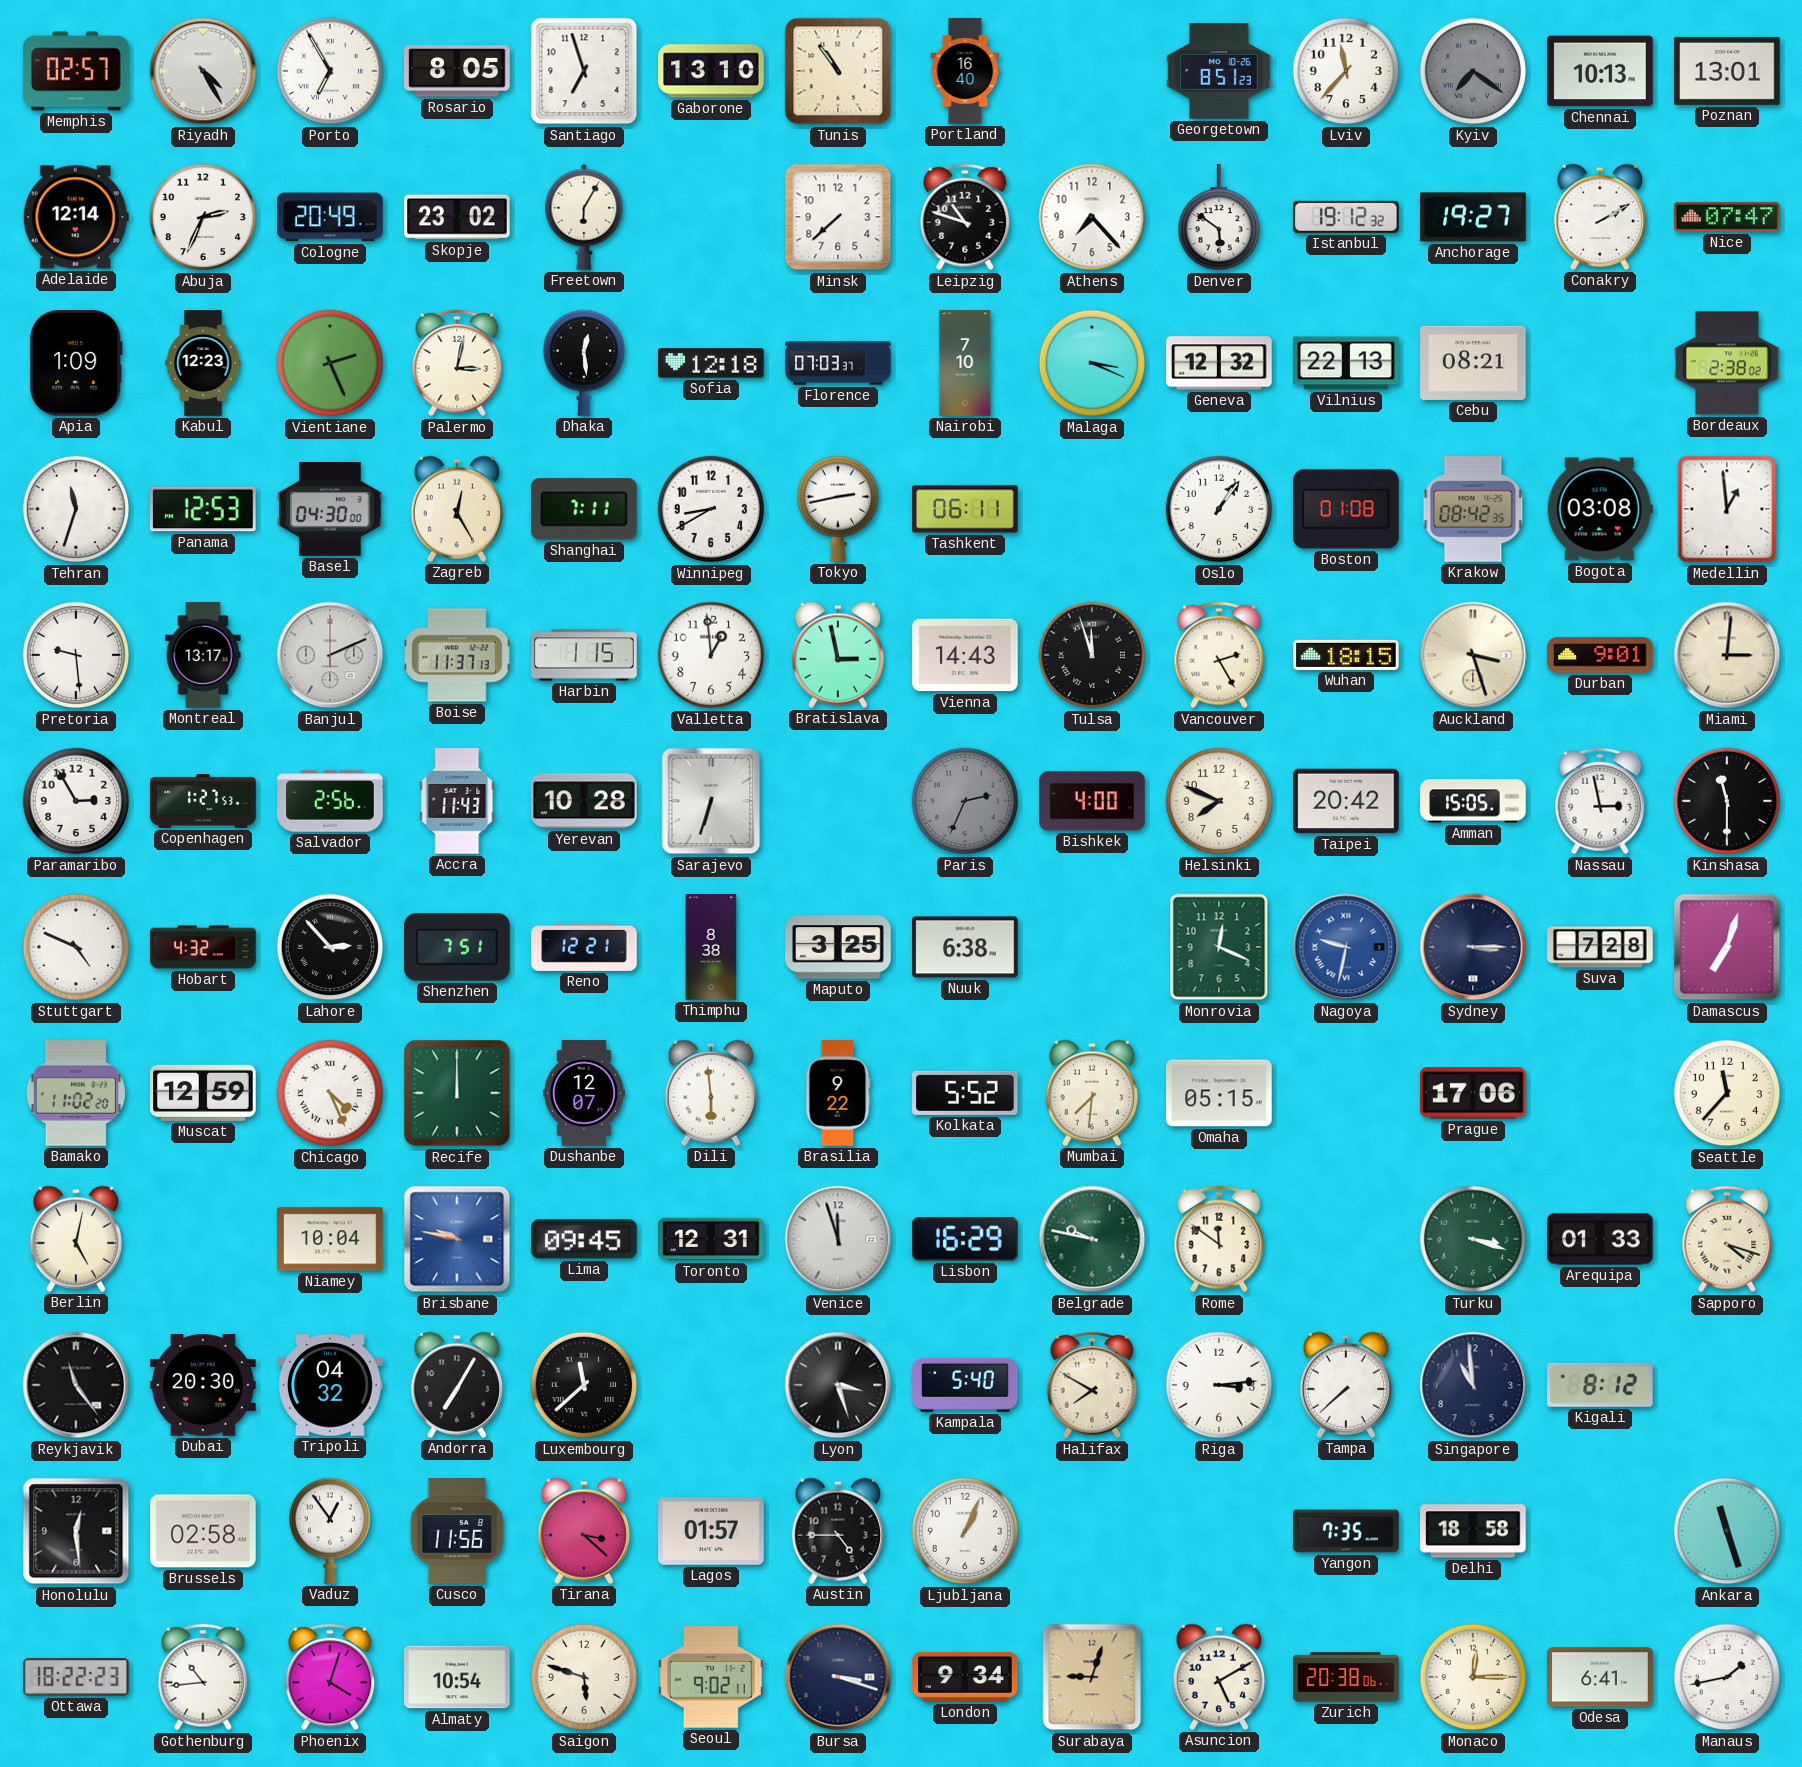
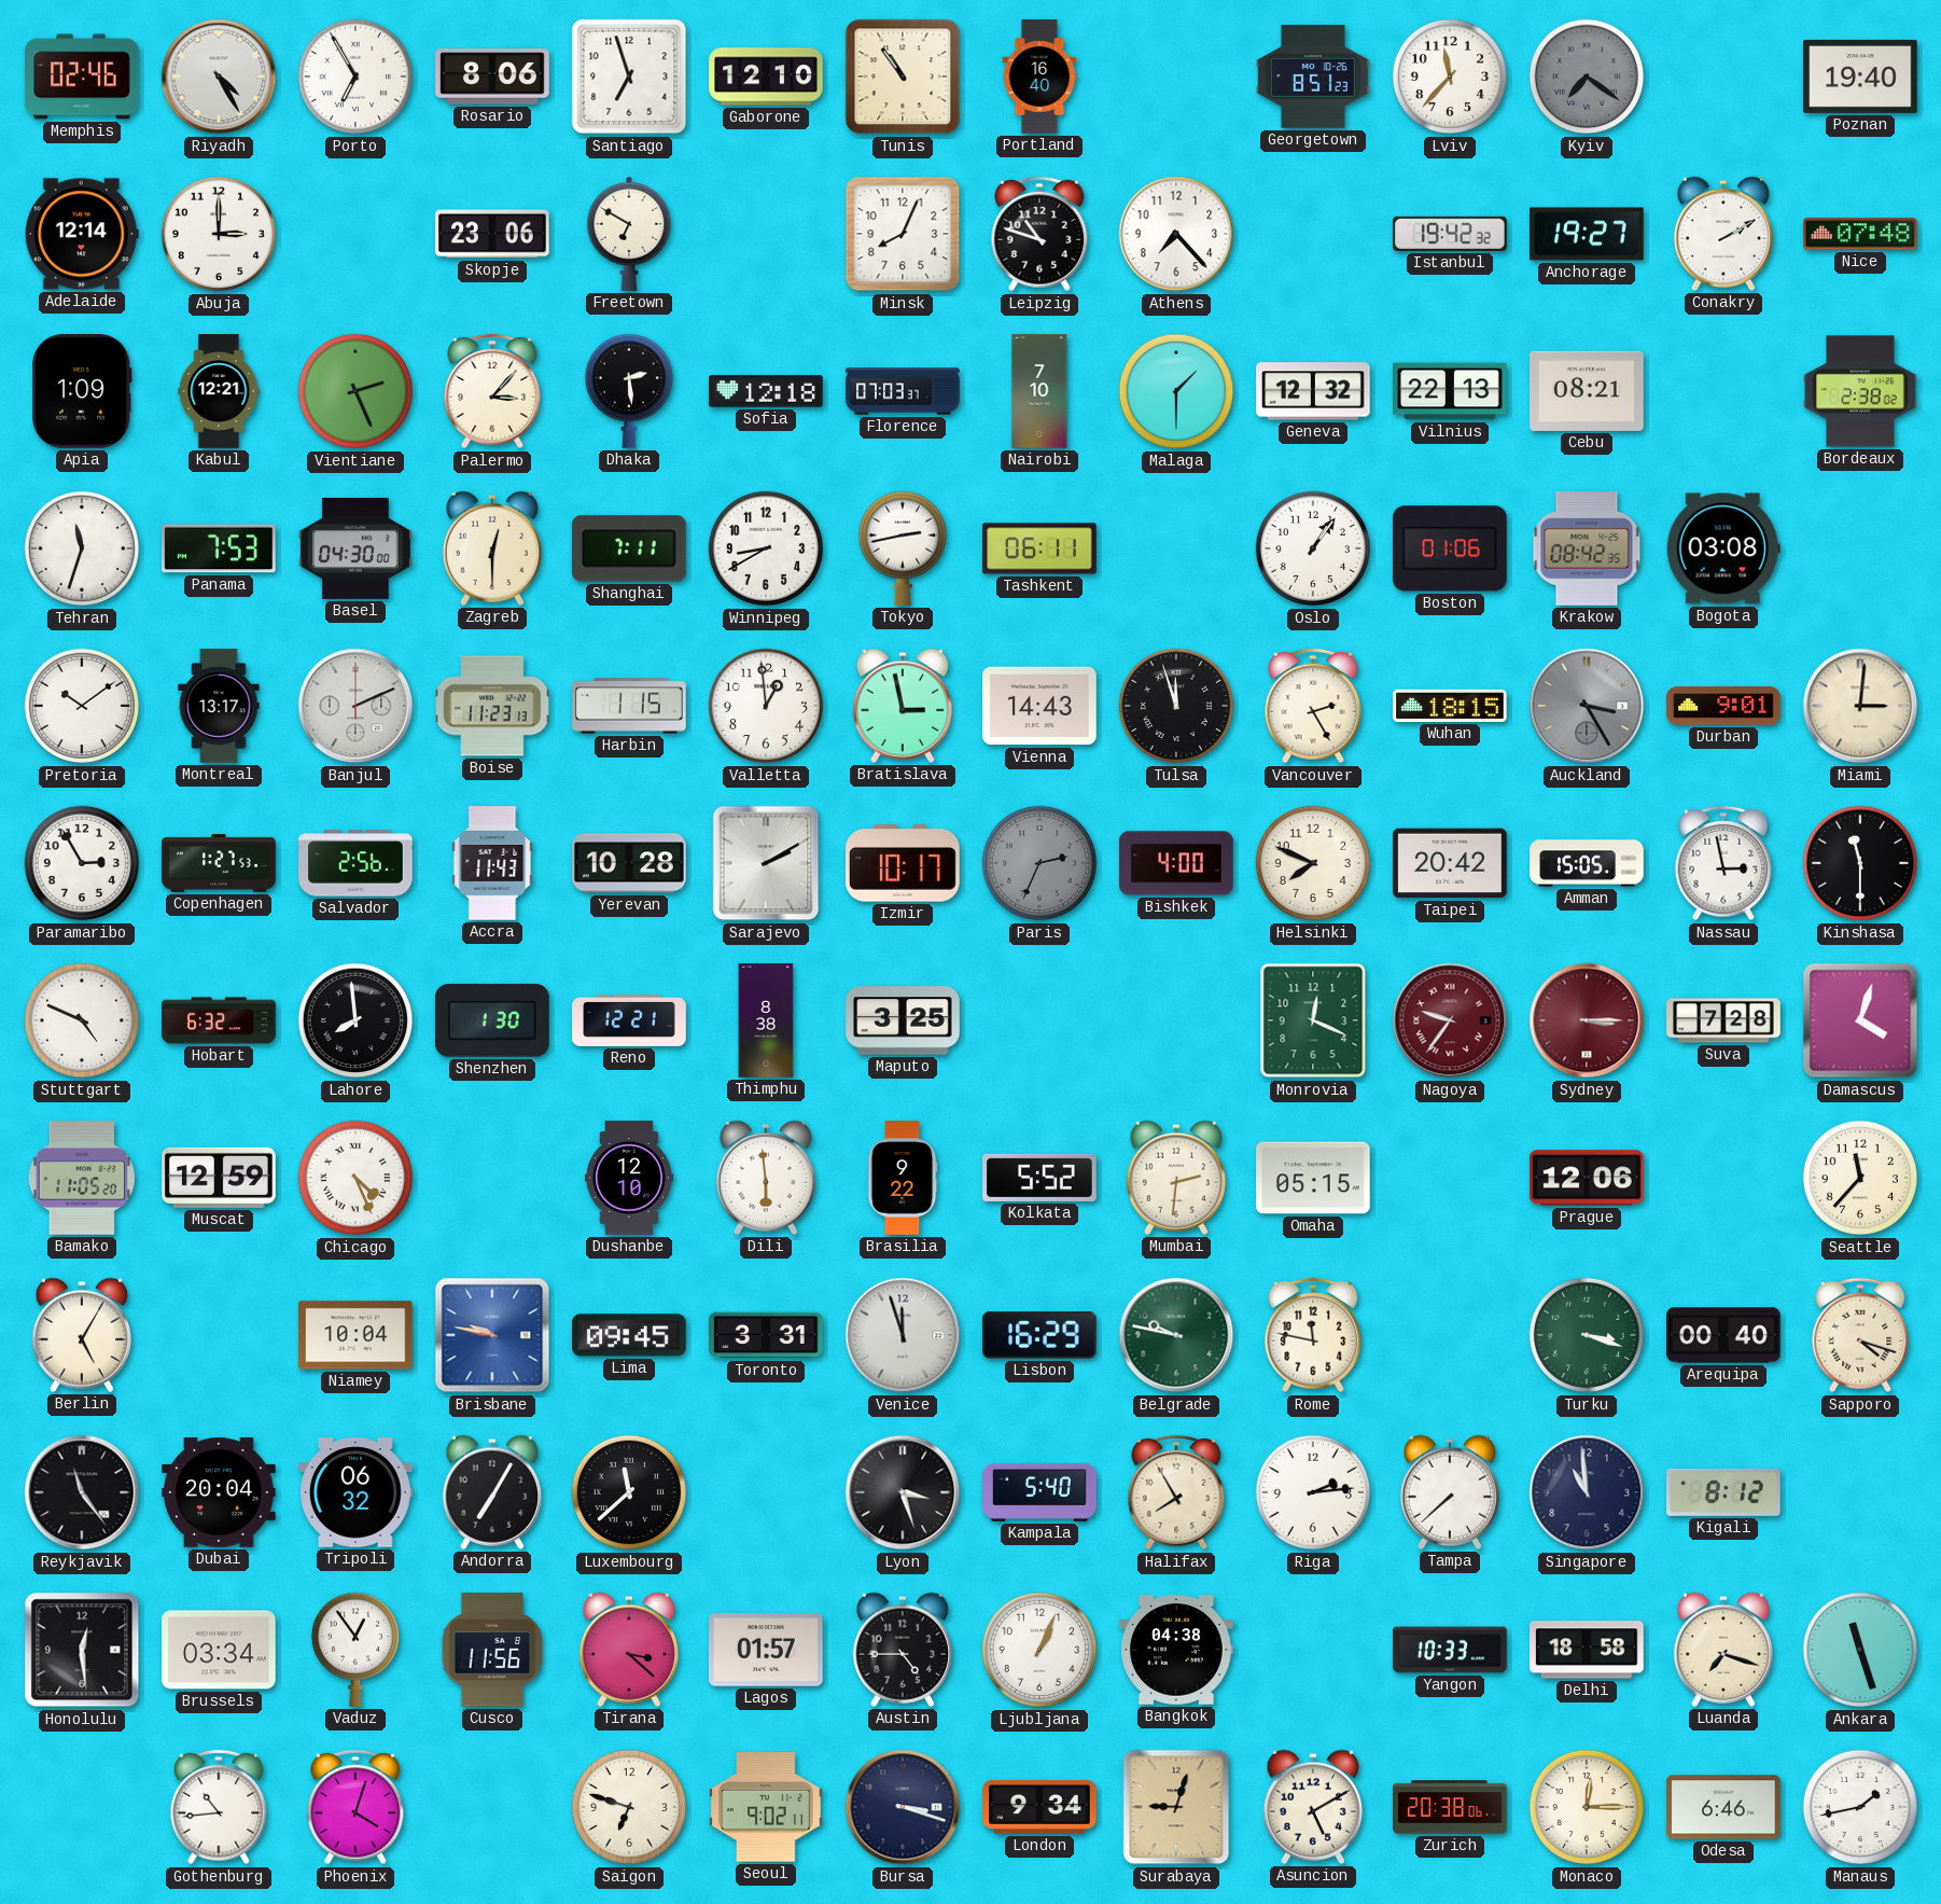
Memphis: 02:57 -> 02:46
Rosario: 8:05 -> 8:06
Gaborone: 13:10 -> 12:10
Chennai: 10:13 -> none
Poznan: 13:01 -> 19:40
Abuja: 2:34 -> 3:00
Cologne: 20:49 -> none
Skopje: 23:02 -> 23:06
Freetown: 6:05 -> 6:50
Minsk: 7:38 -> 8:04
Denver: 5:51 -> none
Istanbul: 19:12 -> 19:42
Nice: 07:47 -> 07:48
Kabul: 12:23 -> 12:21
Palermo: 3:02 -> 3:07
Dhaka: 12:29 -> 2:29
Malaga: 3:19 -> 1:30
Panama: 12:53 -> 7:53
Zagreb: 12:25 -> 12:30
Boston: 01:08 -> 01:06
Medellin: 12:59 -> none
Pretoria: 9:29 -> 10:09
Boise: 11:37 -> 11:23
Auckland: 3:27 -> 3:25
Auckland dial: cream -> grey
Sarajevo: 6:33 -> 2:10
Izmir: none -> 10:17
Hobart: 4:32 -> 6:32
Lahore: 2:53 -> 7:59
Shenzhen: 7:51 -> 1:30
Nuuk: 6:38 -> none
Nagoya: 9:32 -> 9:36
Nagoya dial: blue -> burgundy
Sydney dial: navy -> burgundy
Damascus: 7:03 -> 4:03
Bamako: 11:02 -> 11:05
Recife: 12:00 -> none
Dushanbe: 12:07 -> 12:10
Mumbai: 7:31 -> 2:31
Prague: 17:06 -> 12:06
Berlin: 5:02 -> 5:05
Toronto: 12:31 -> 3:31
Rome: 11:51 -> 11:47
Arequipa: 01:33 -> 00:40
Dubai: 20:30 -> 20:04
Tripoli: 04:32 -> 06:32
Halifax: 7:50 -> 7:55
Riga: 3:14 -> 2:14
Brussels: 02:58 -> 03:34
Bangkok: none -> 04:38
Yangon: 7:35 -> 10:33
Luanda: none -> 7:18
Ottawa: 18:22 -> none
Almaty: 10:54 -> none
Saigon: 5:48 -> 6:48
Odesa: 6:41 -> 6:46
